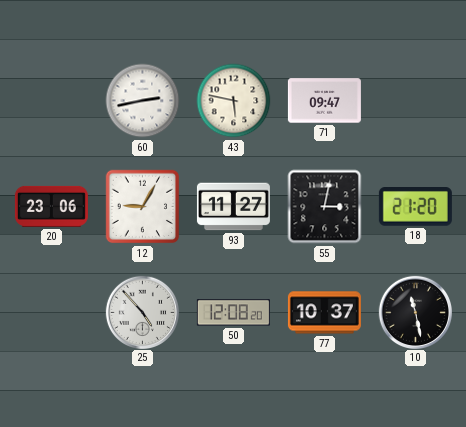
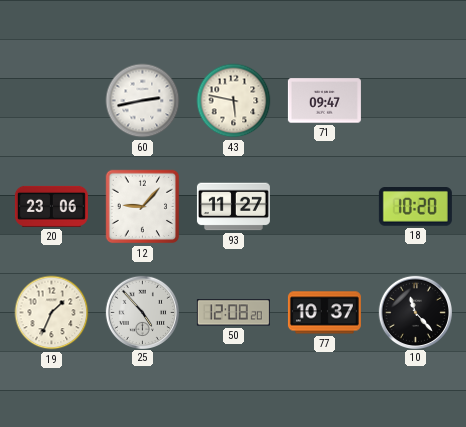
12: 9:05 -> 9:07
55: 3:02 -> none
18: 21:20 -> 10:20
19: none -> 1:34
10: 11:28 -> 11:23
